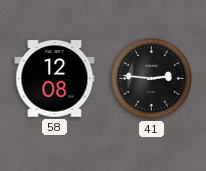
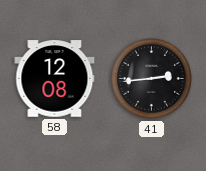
41: 2:46 -> 2:44
